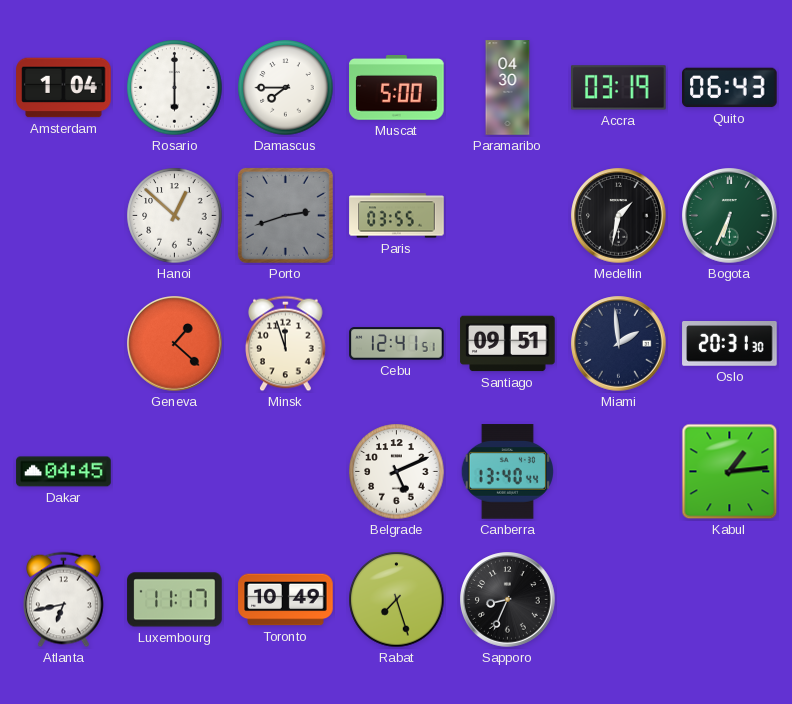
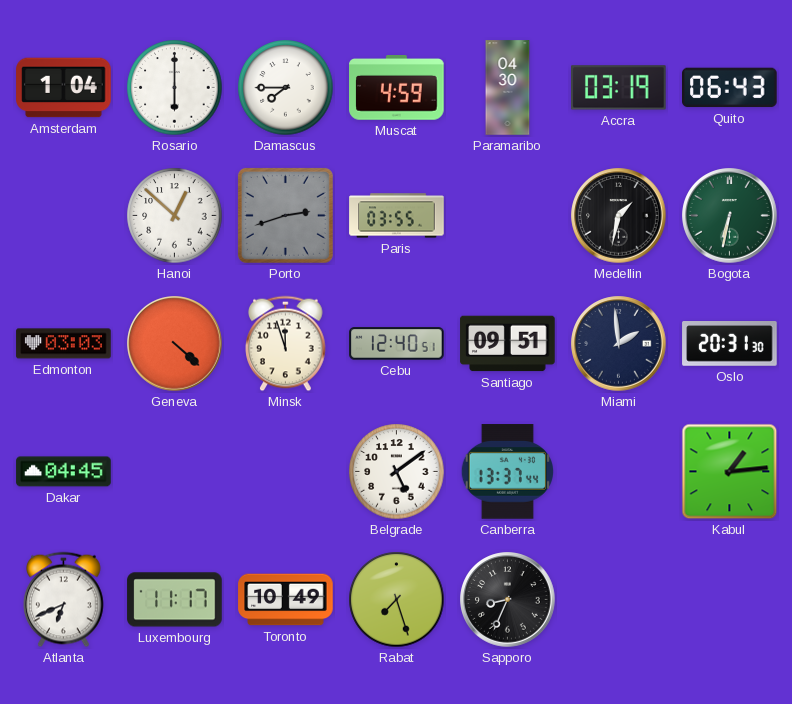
Muscat: 5:00 -> 4:59
Bogota: 6:34 -> 6:32
Edmonton: none -> 03:03
Geneva: 1:22 -> 4:22
Cebu: 12:41 -> 12:40
Belgrade: 5:11 -> 5:09
Canberra: 13:40 -> 13:37
Atlanta: 6:43 -> 6:41
